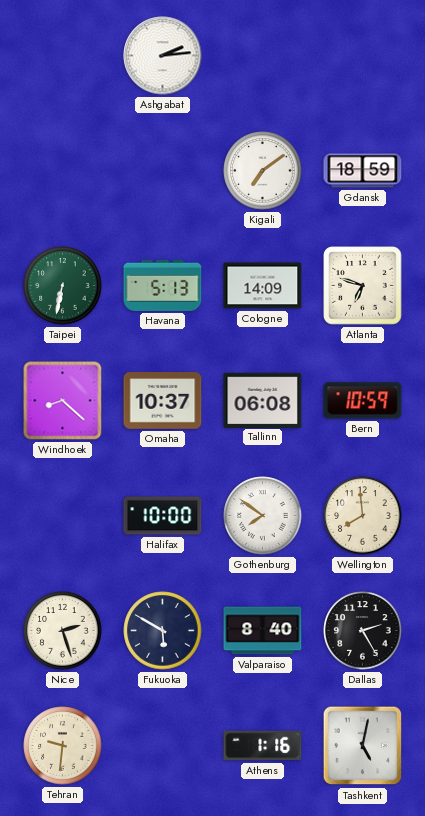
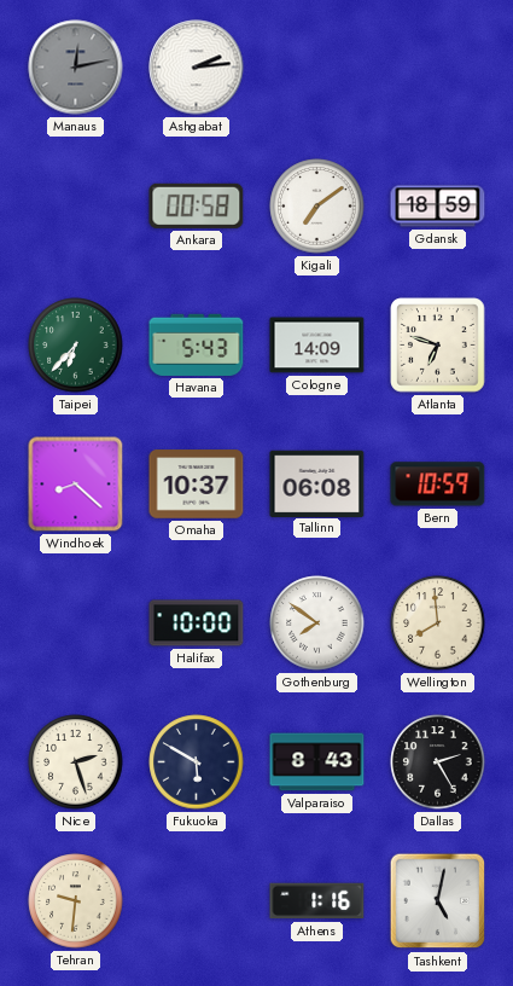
Manaus: none -> 12:13
Ankara: none -> 00:58
Taipei: 6:32 -> 6:37
Havana: 5:13 -> 5:43
Valparaiso: 8:40 -> 8:43
